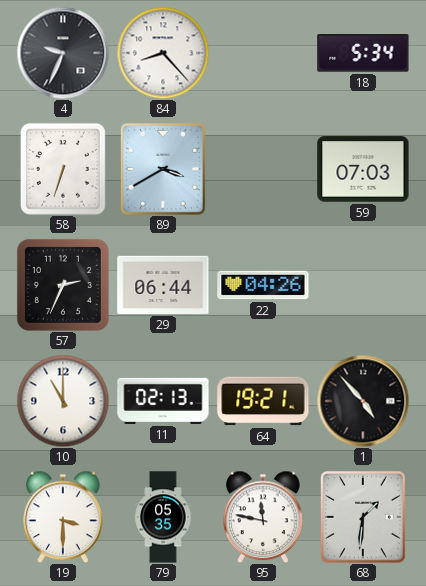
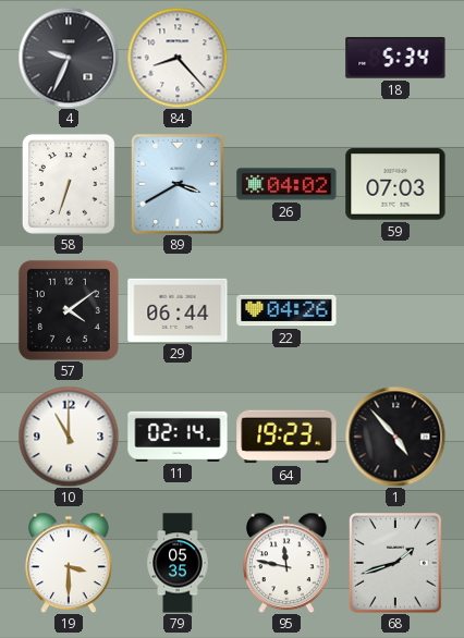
26: none -> 04:02
57: 2:34 -> 4:09
11: 02:13 -> 02:14
64: 19:21 -> 19:23
68: 1:31 -> 1:42
